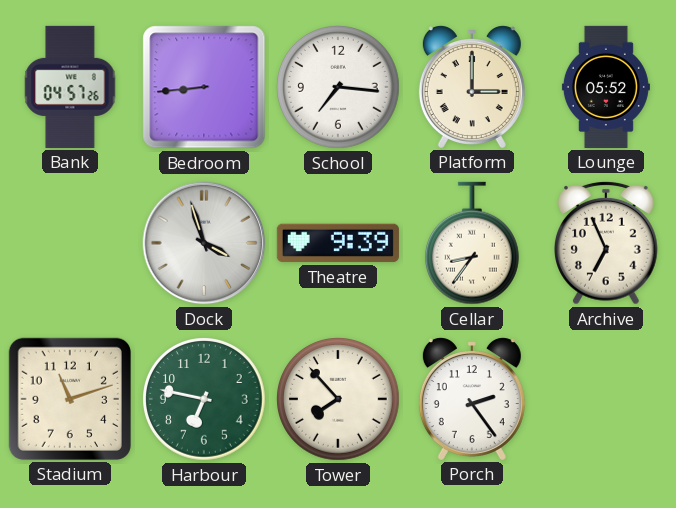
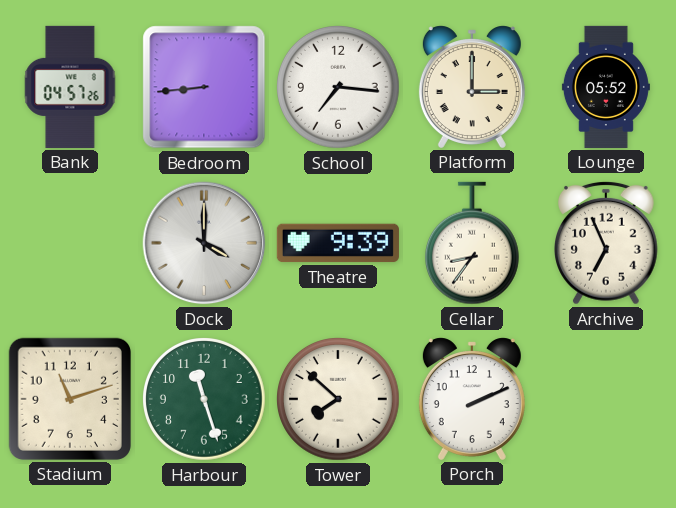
Dock: 3:57 -> 4:00
Harbour: 6:47 -> 11:27
Tower: 7:53 -> 7:52
Porch: 2:24 -> 2:11
